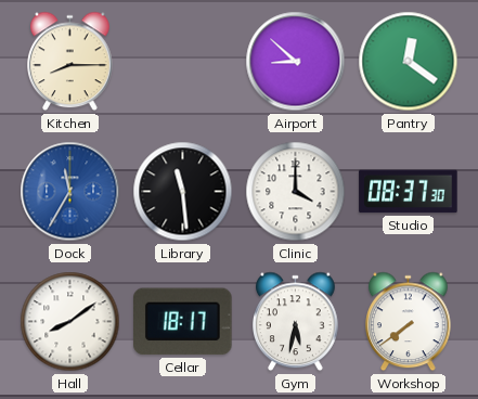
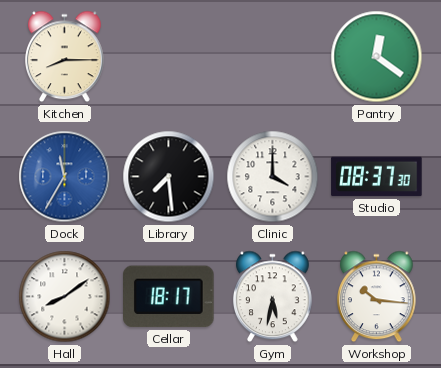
Airport: 8:52 -> none
Library: 11:29 -> 7:29
Workshop: 7:39 -> 10:16
